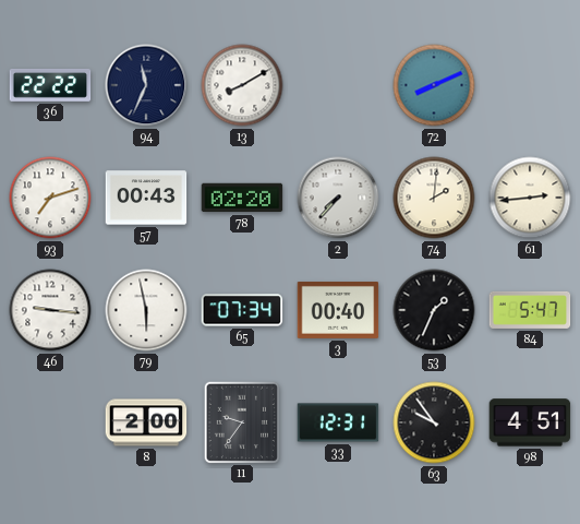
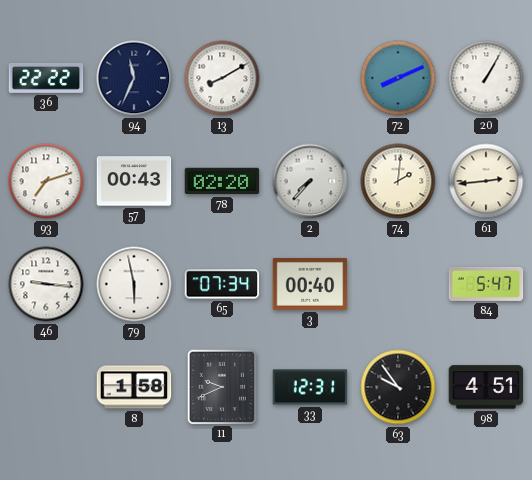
20: none -> 1:05
53: 1:34 -> none
8: 2:00 -> 1:58
11: 9:36 -> 9:41
